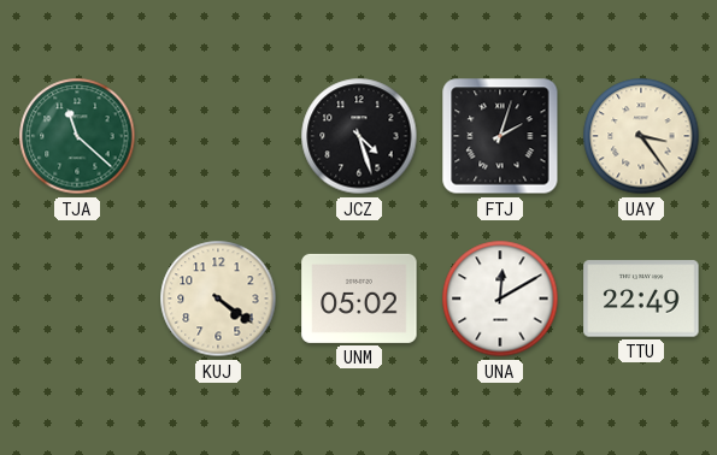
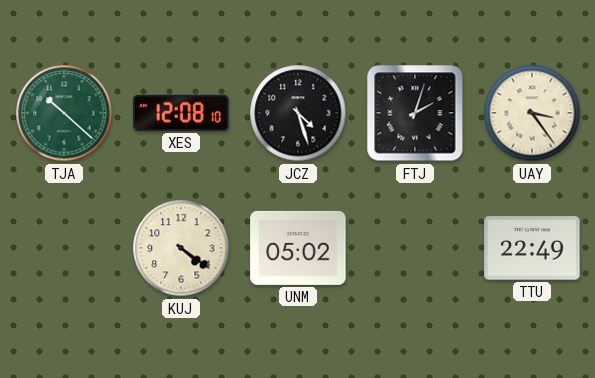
TJA: 11:22 -> 10:22
XES: none -> 12:08
UNA: 12:10 -> none
